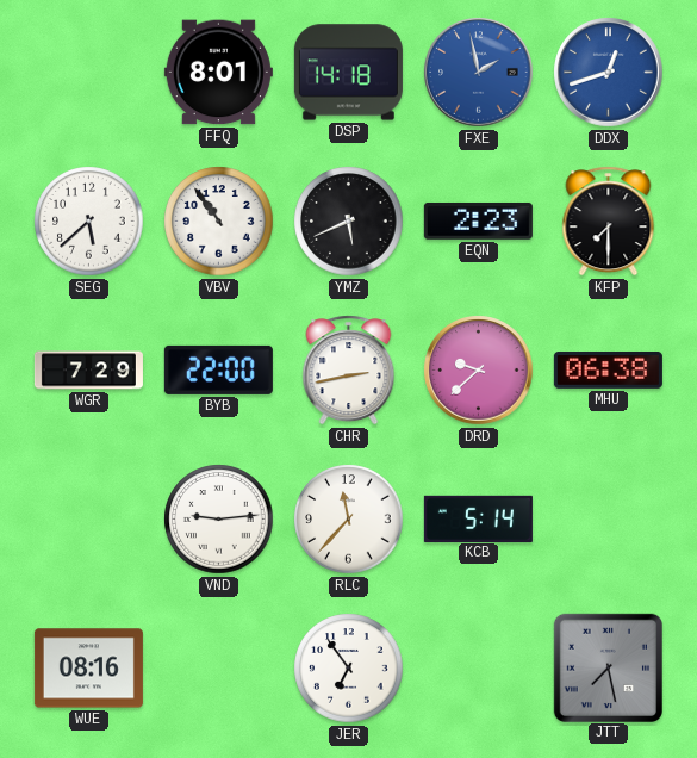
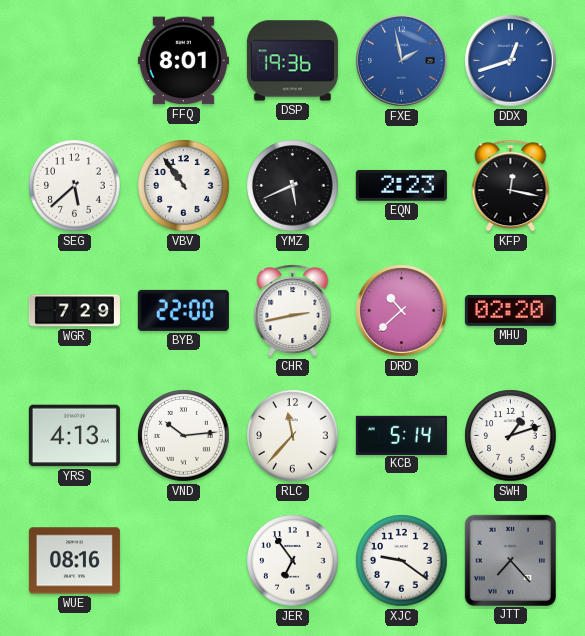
DSP: 14:18 -> 19:36
KFP: 7:30 -> 12:17
DRD: 9:38 -> 10:38
MHU: 06:38 -> 02:20
YRS: none -> 4:13
VND: 9:14 -> 10:14
SWH: none -> 1:12
XJC: none -> 9:21
JTT: 7:28 -> 7:23
